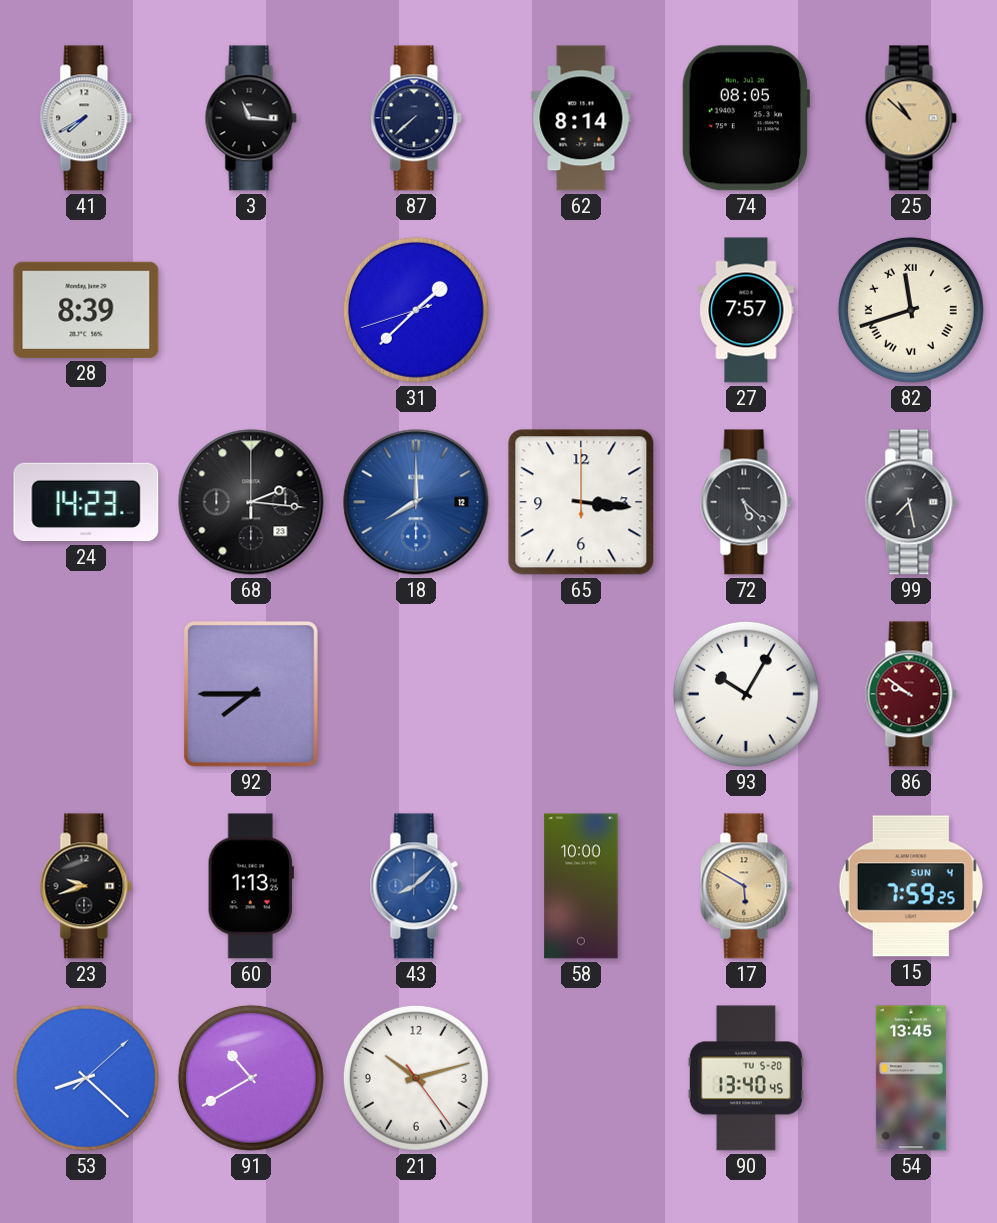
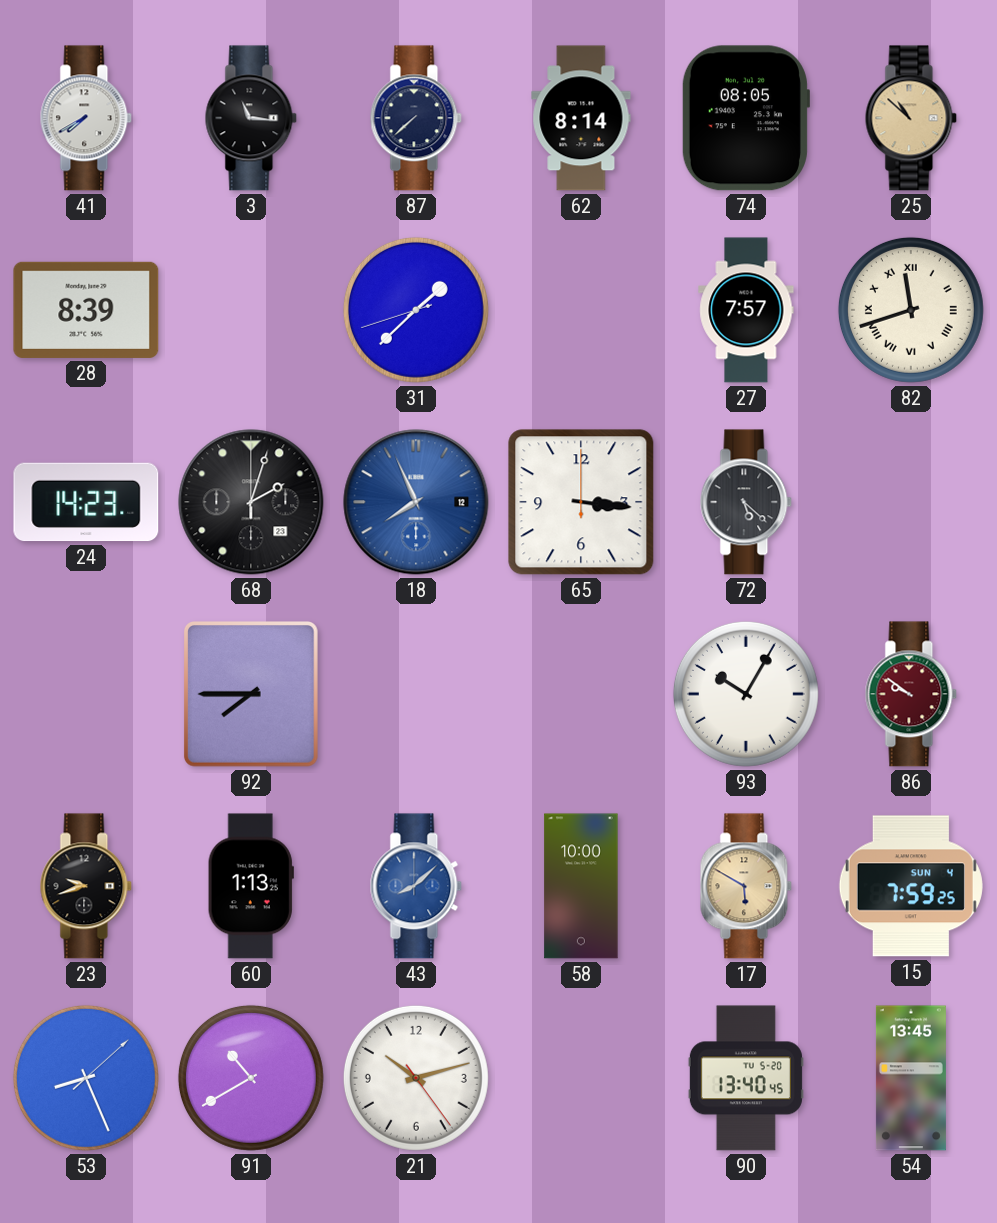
68: 2:16 -> 2:03
18: 8:00 -> 7:56
99: 7:28 -> none
53: 8:22 -> 8:26
